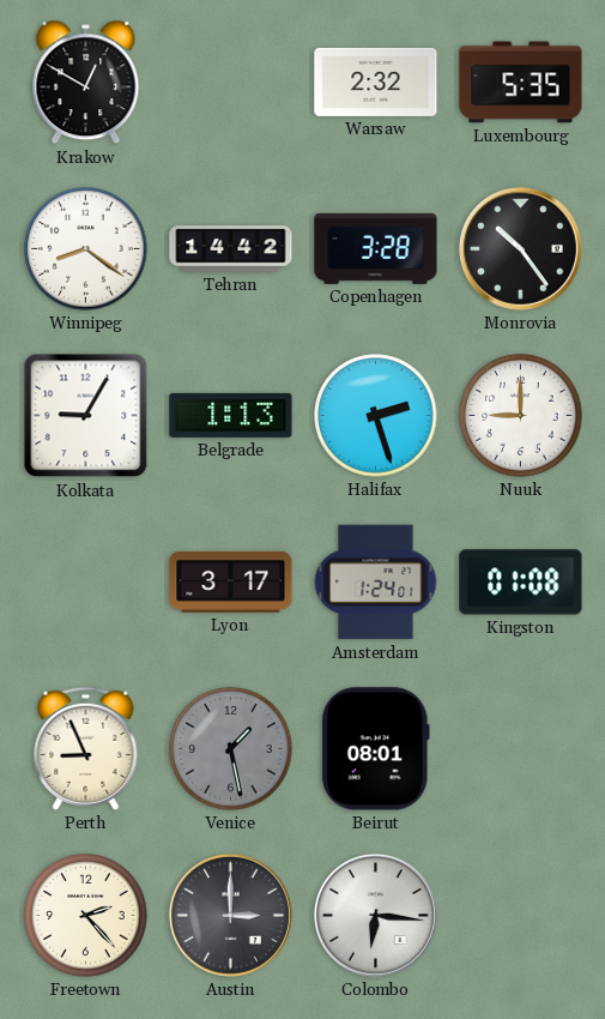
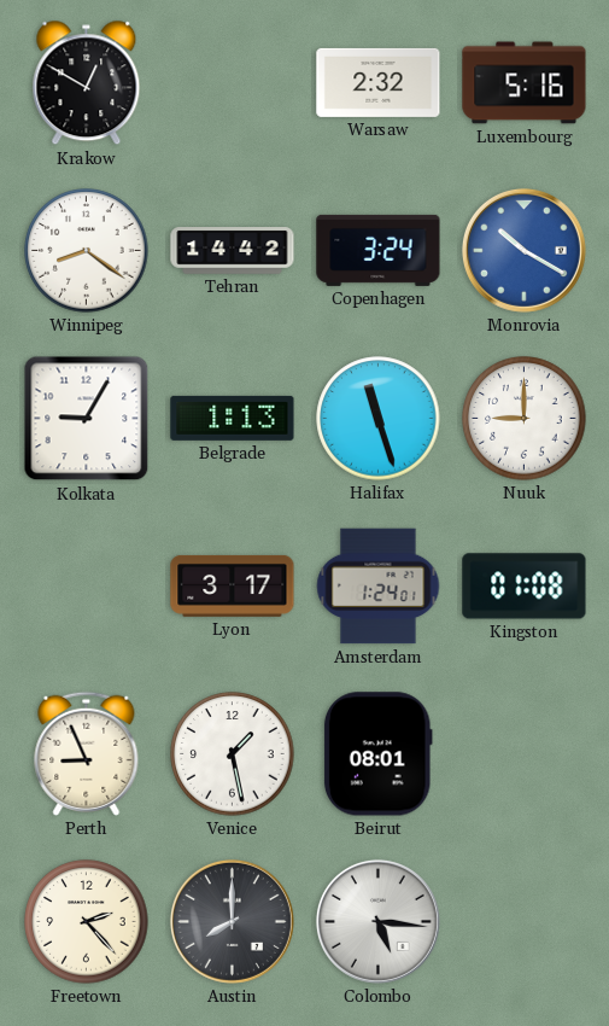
Luxembourg: 5:35 -> 5:16
Copenhagen: 3:28 -> 3:24
Monrovia: 10:24 -> 10:20
Monrovia dial: black -> blue
Halifax: 2:27 -> 11:27
Venice dial: grey -> white
Austin: 3:00 -> 8:00
Colombo: 6:16 -> 5:16
